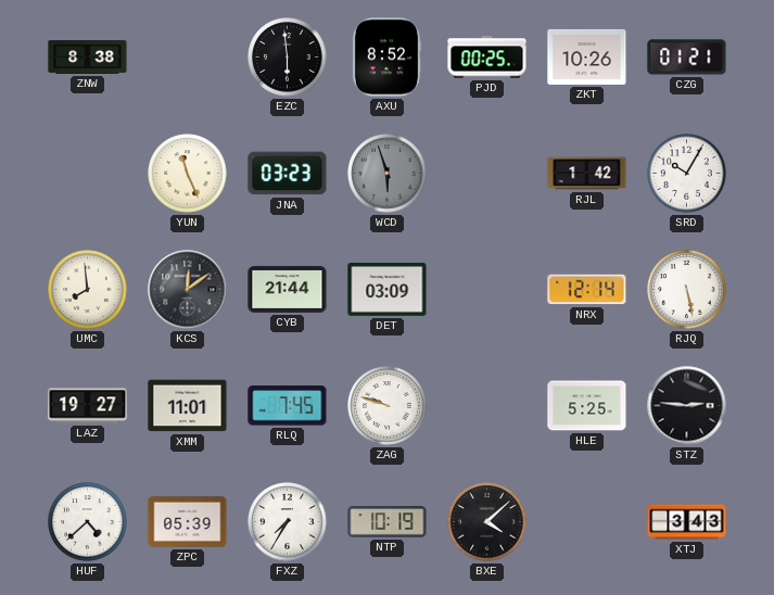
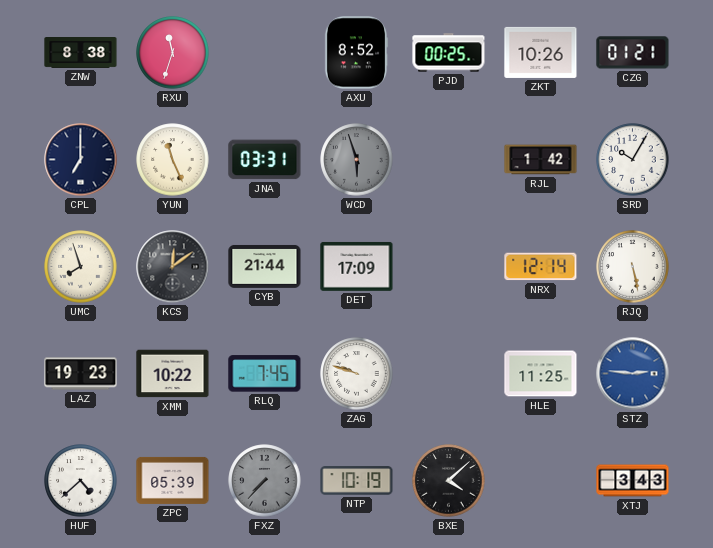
RXU: none -> 11:33
EZC: 5:59 -> none
CPL: none -> 7:00
JNA: 03:23 -> 03:31
UMC: 7:59 -> 7:57
DET: 03:09 -> 17:09
LAZ: 19:27 -> 19:23
XMM: 11:01 -> 10:22
HLE: 5:25 -> 11:25
STZ dial: black -> blue
FXZ: 7:35 -> 7:37
FXZ dial: white -> grey
